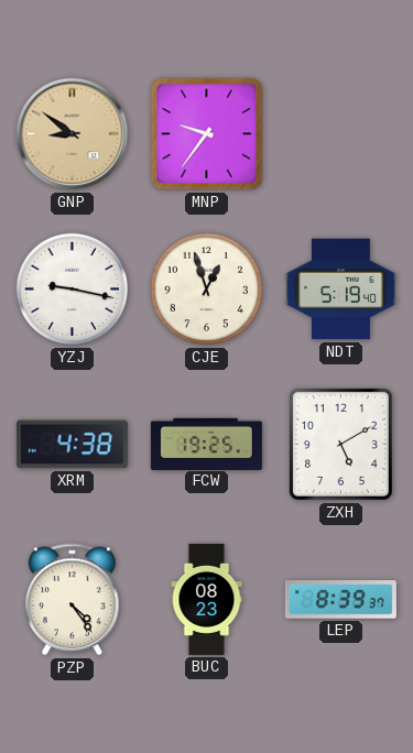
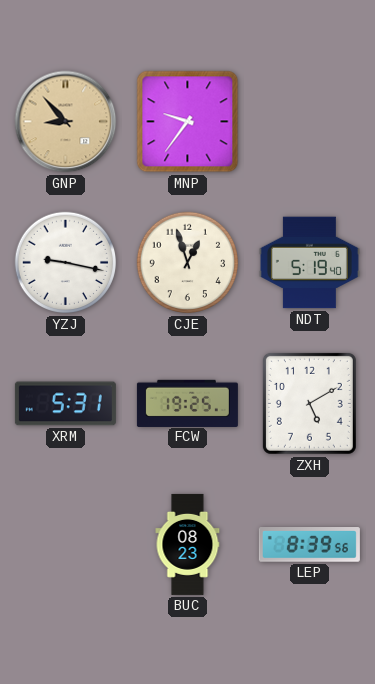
GNP: 8:51 -> 8:53
XRM: 4:38 -> 5:31
PZP: 4:24 -> none
LEP: 8:39:37 -> 8:39:56
